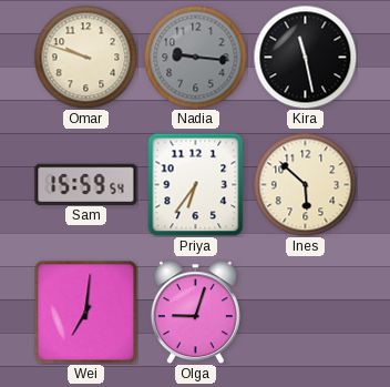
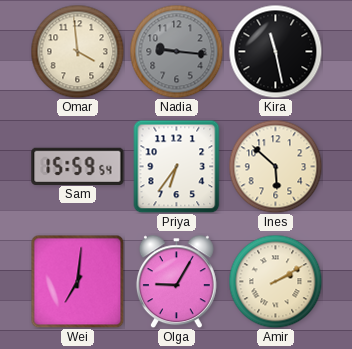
Omar: 9:48 -> 3:59
Olga: 9:03 -> 9:05
Amir: none -> 2:10
